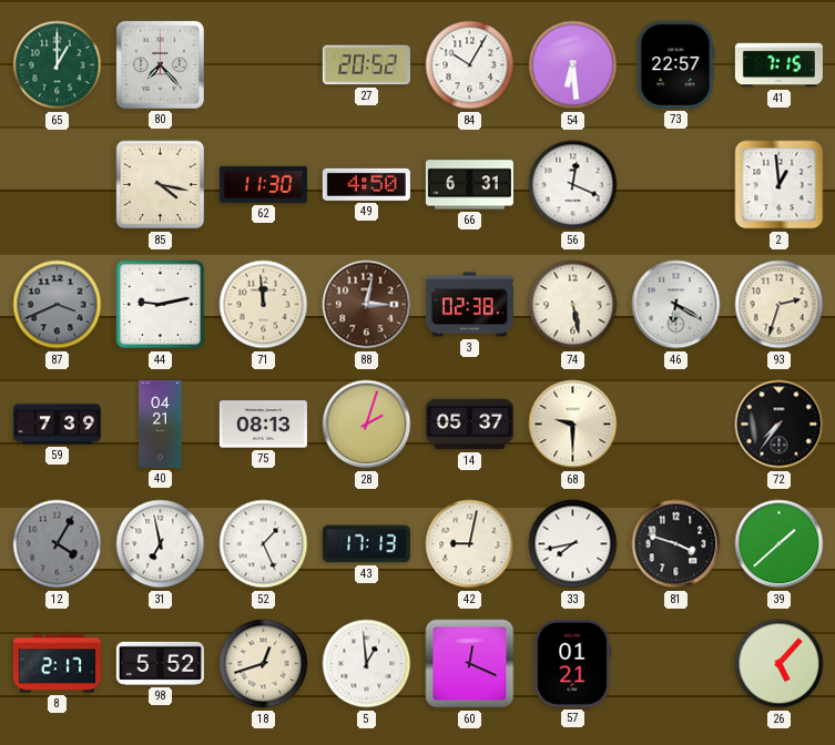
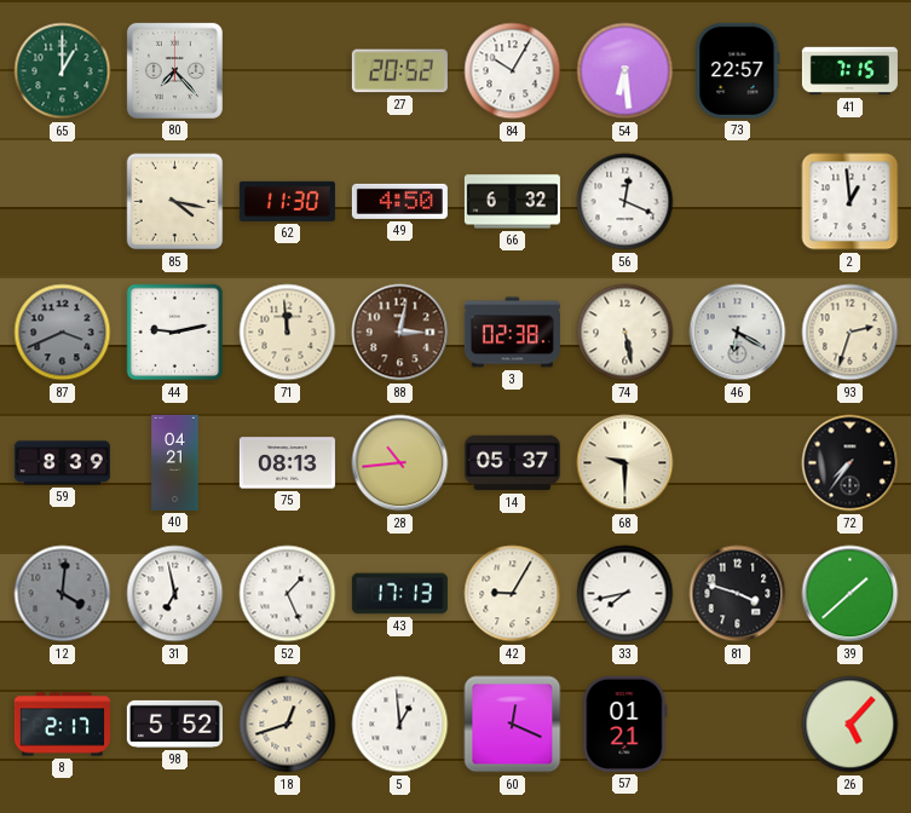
66: 6:31 -> 6:32
59: 7:39 -> 8:39
28: 2:03 -> 10:44
12: 4:05 -> 4:01
42: 9:02 -> 9:05
